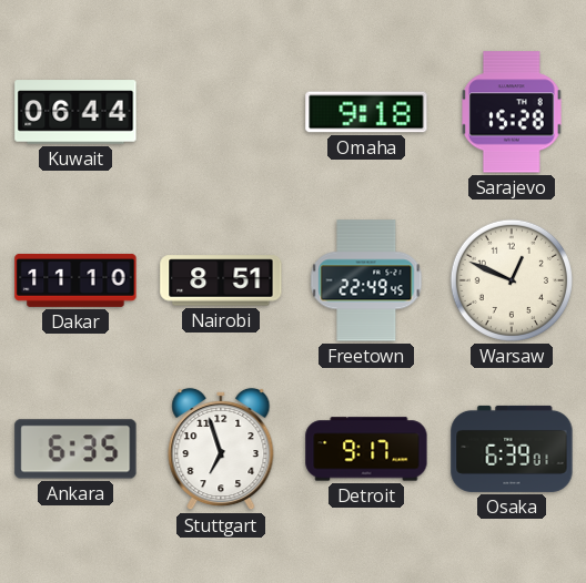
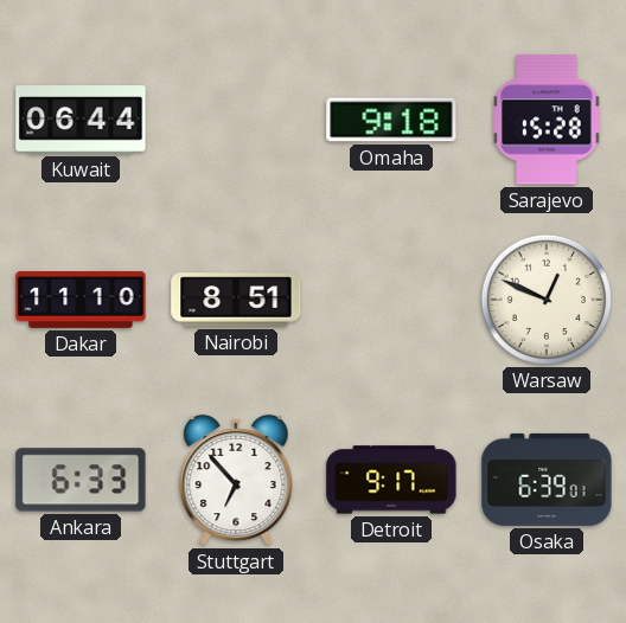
Freetown: 22:49 -> none
Ankara: 6:35 -> 6:33
Stuttgart: 6:57 -> 6:53
